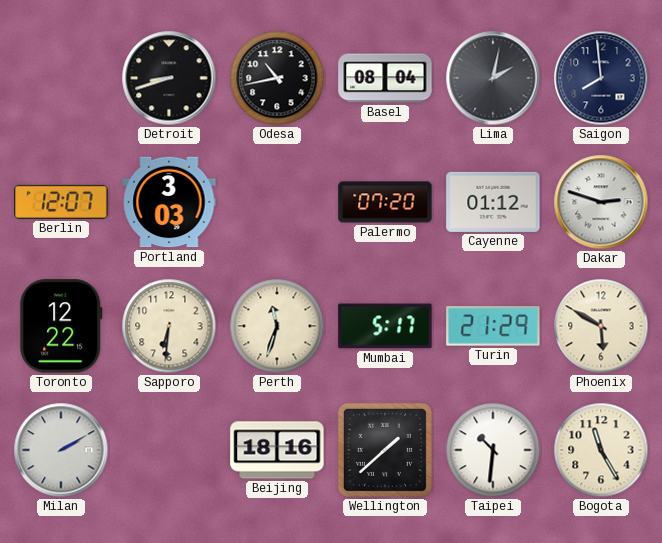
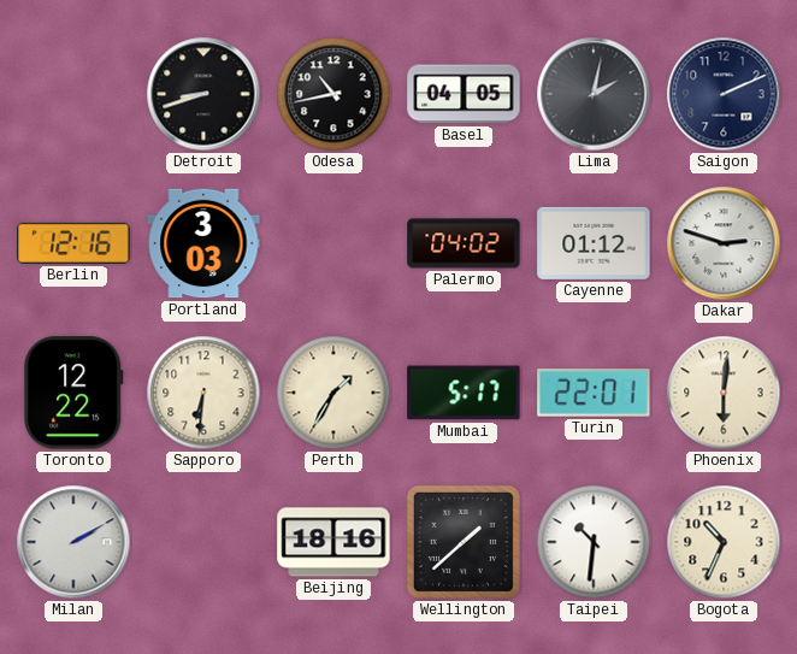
Basel: 08:04 -> 04:05
Saigon: 7:59 -> 2:11
Berlin: 12:07 -> 12:16
Palermo: 07:20 -> 04:02
Perth: 11:33 -> 1:35
Turin: 21:29 -> 22:01
Phoenix: 5:50 -> 6:01
Bogota: 11:25 -> 10:34
